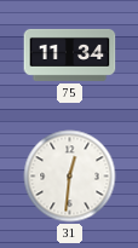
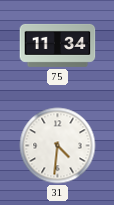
31: 12:31 -> 4:31
